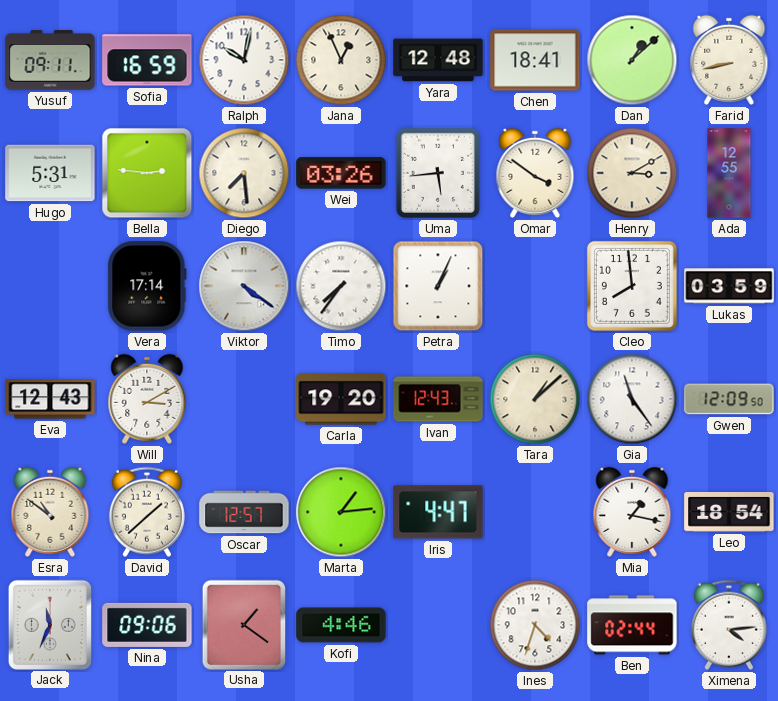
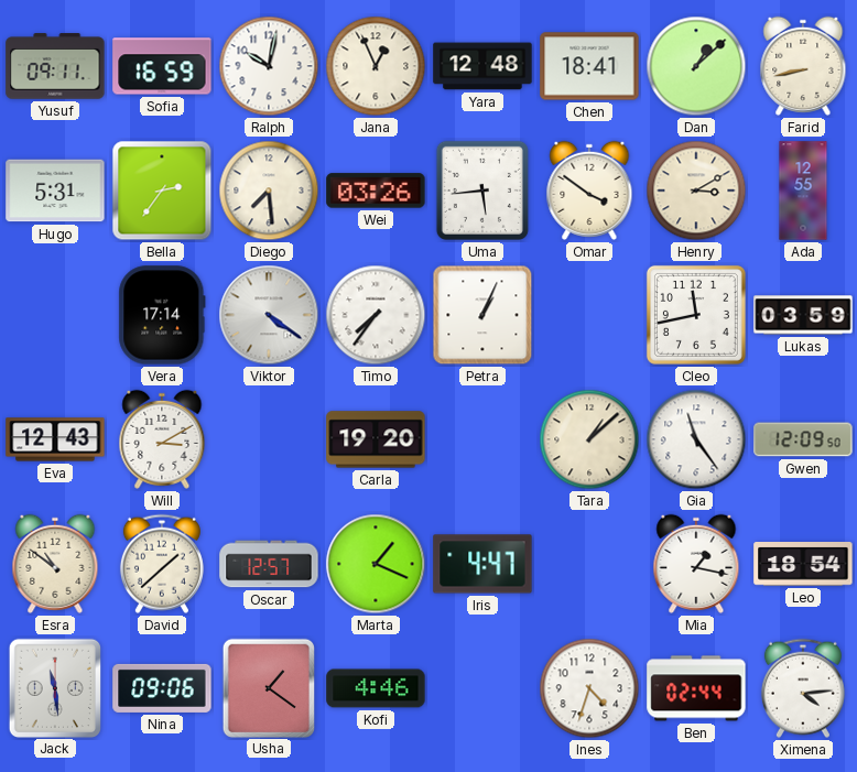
Bella: 2:46 -> 2:36
Cleo: 7:59 -> 11:43
Ivan: 12:43 -> none
Marta: 1:14 -> 1:19
Jack: 11:34 -> 11:29
